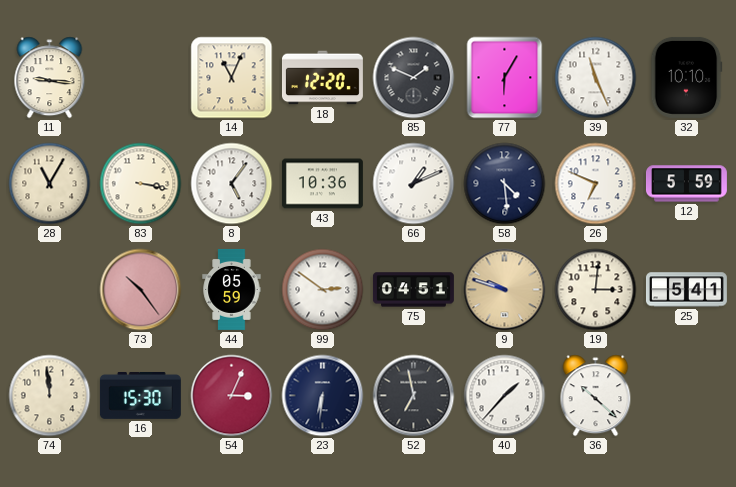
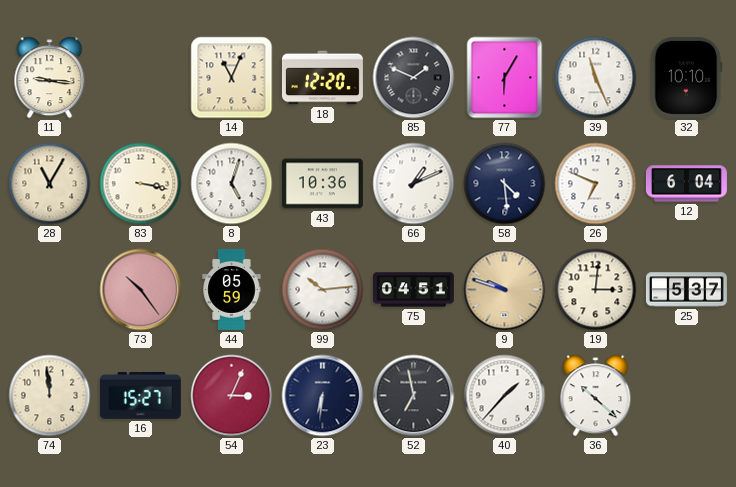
8: 5:06 -> 5:03
12: 5:59 -> 6:04
99: 2:51 -> 10:14
25: 5:41 -> 5:37
16: 15:30 -> 15:27
